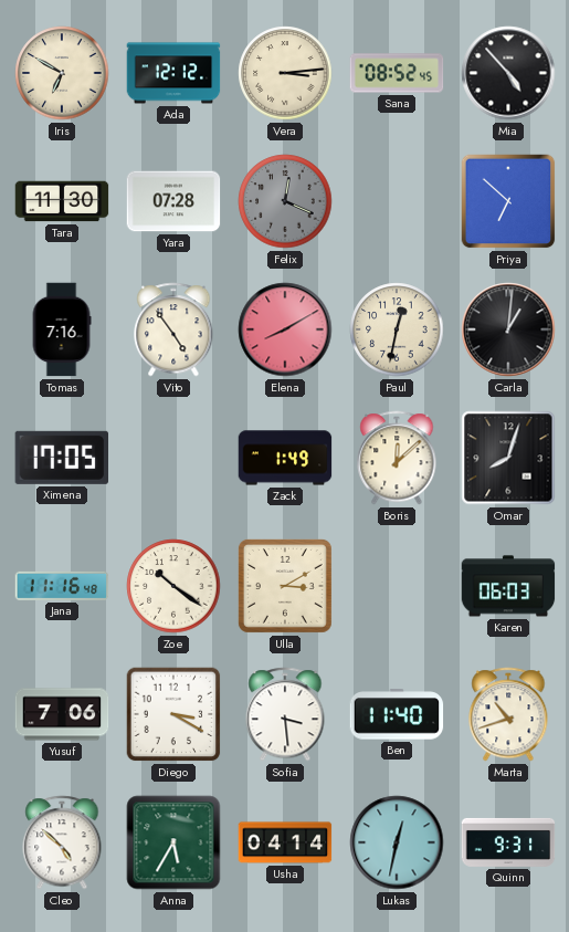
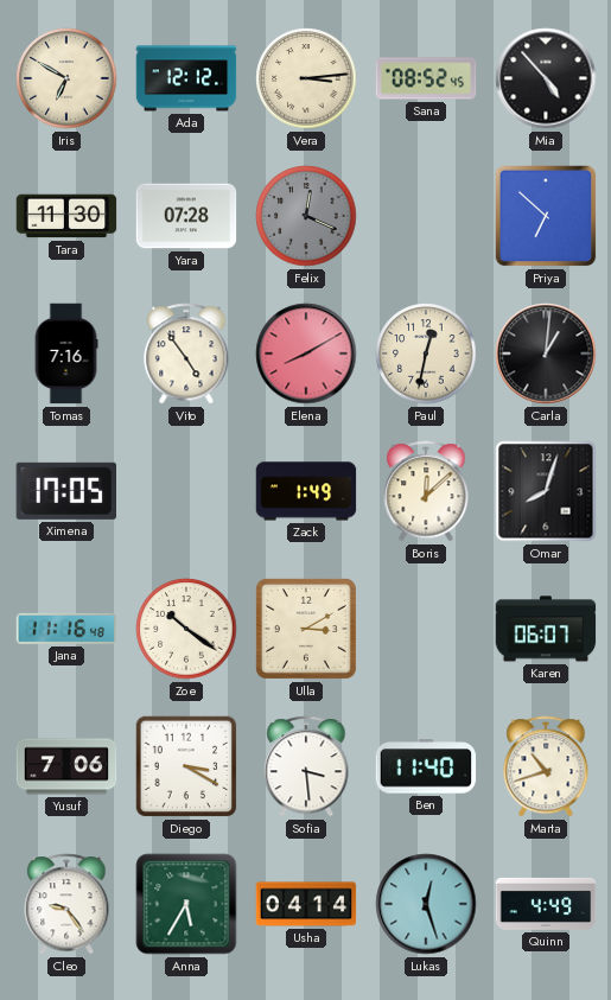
Karen: 06:03 -> 06:07
Cleo: 4:52 -> 9:24
Lukas: 12:32 -> 12:27
Quinn: 9:31 -> 4:49
